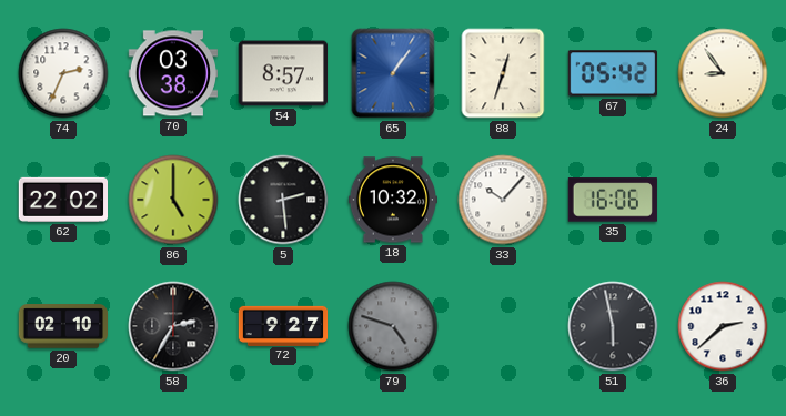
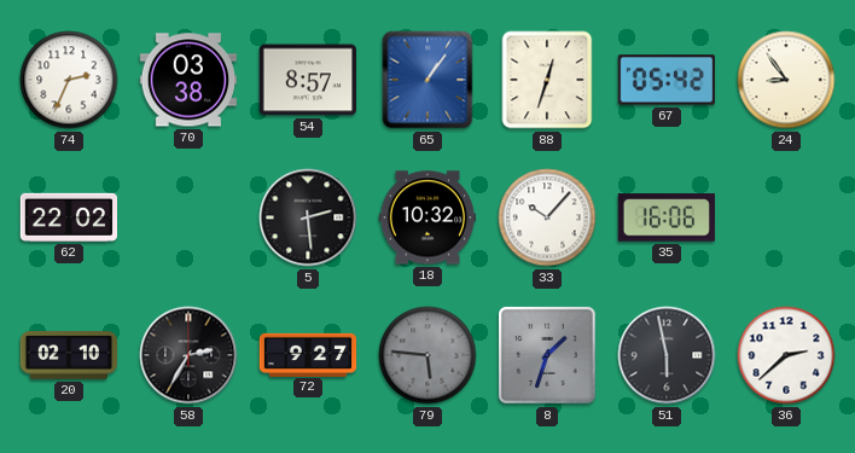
86: 5:00 -> none
79: 4:48 -> 5:46
8: none -> 1:33
